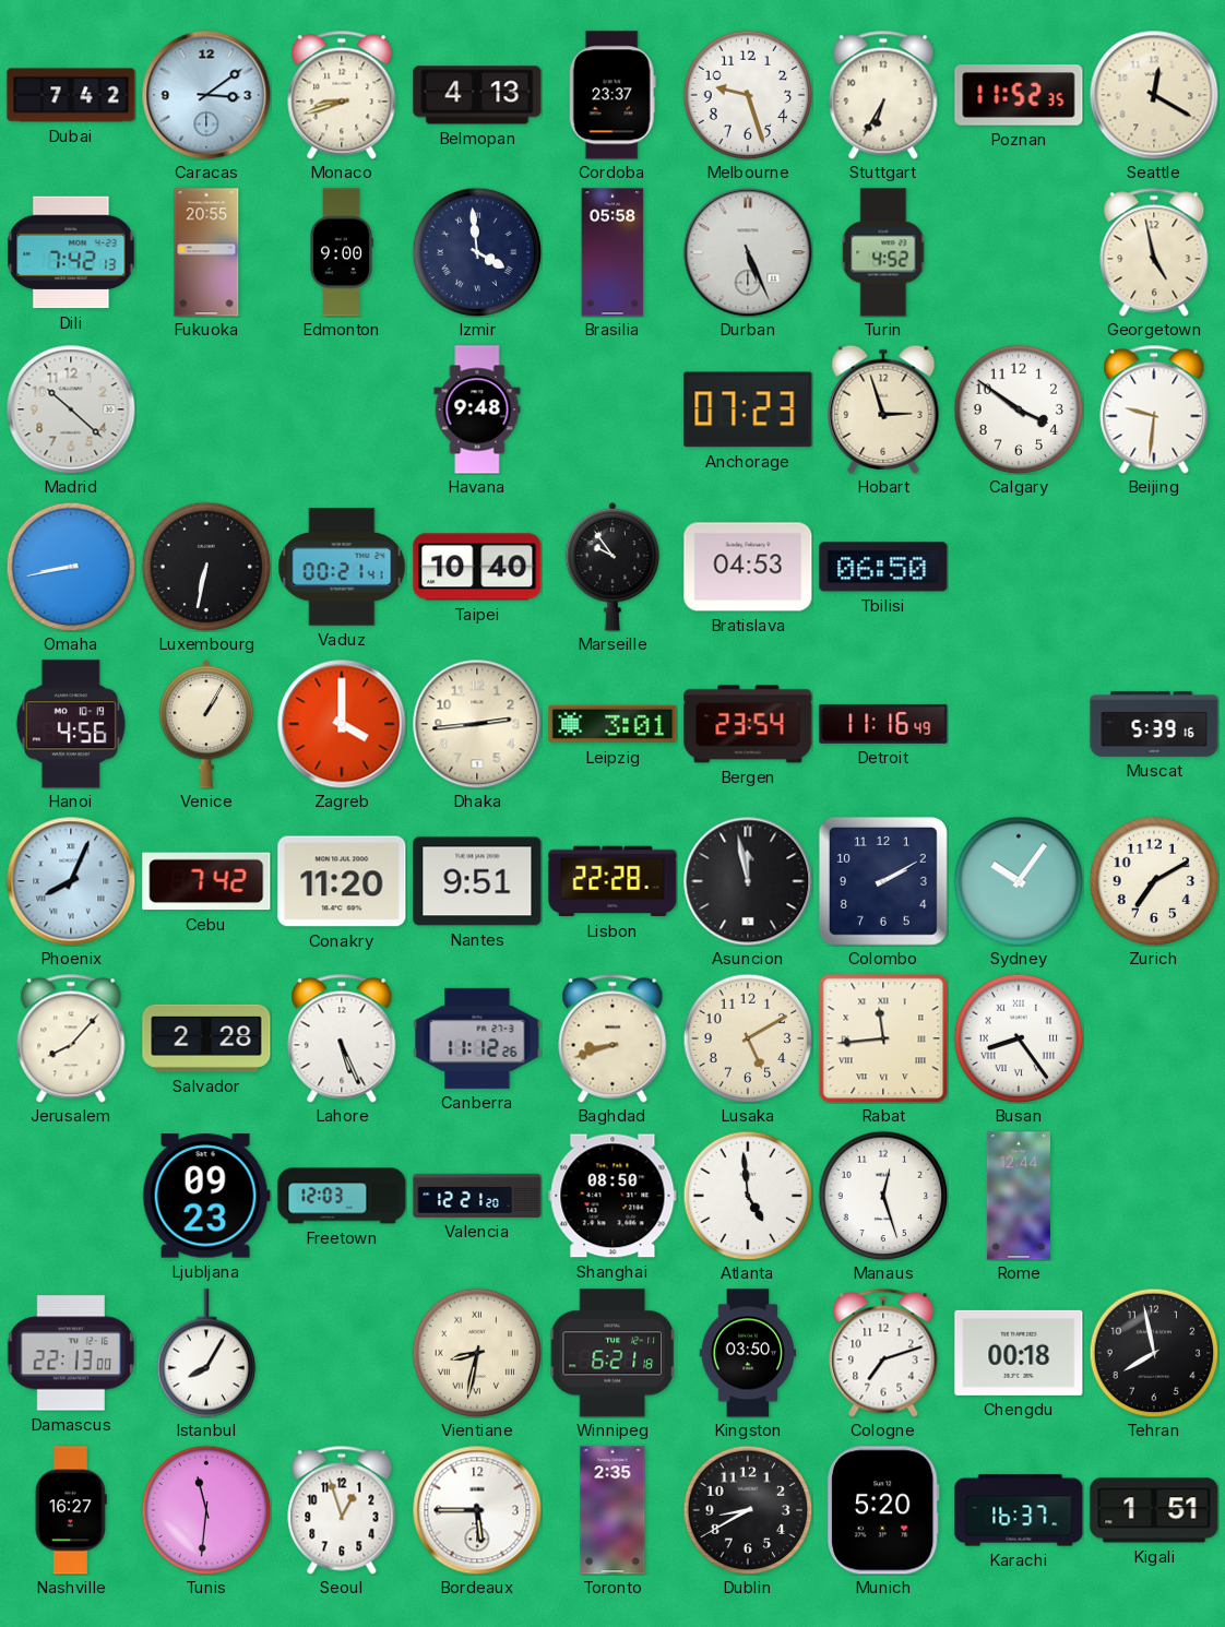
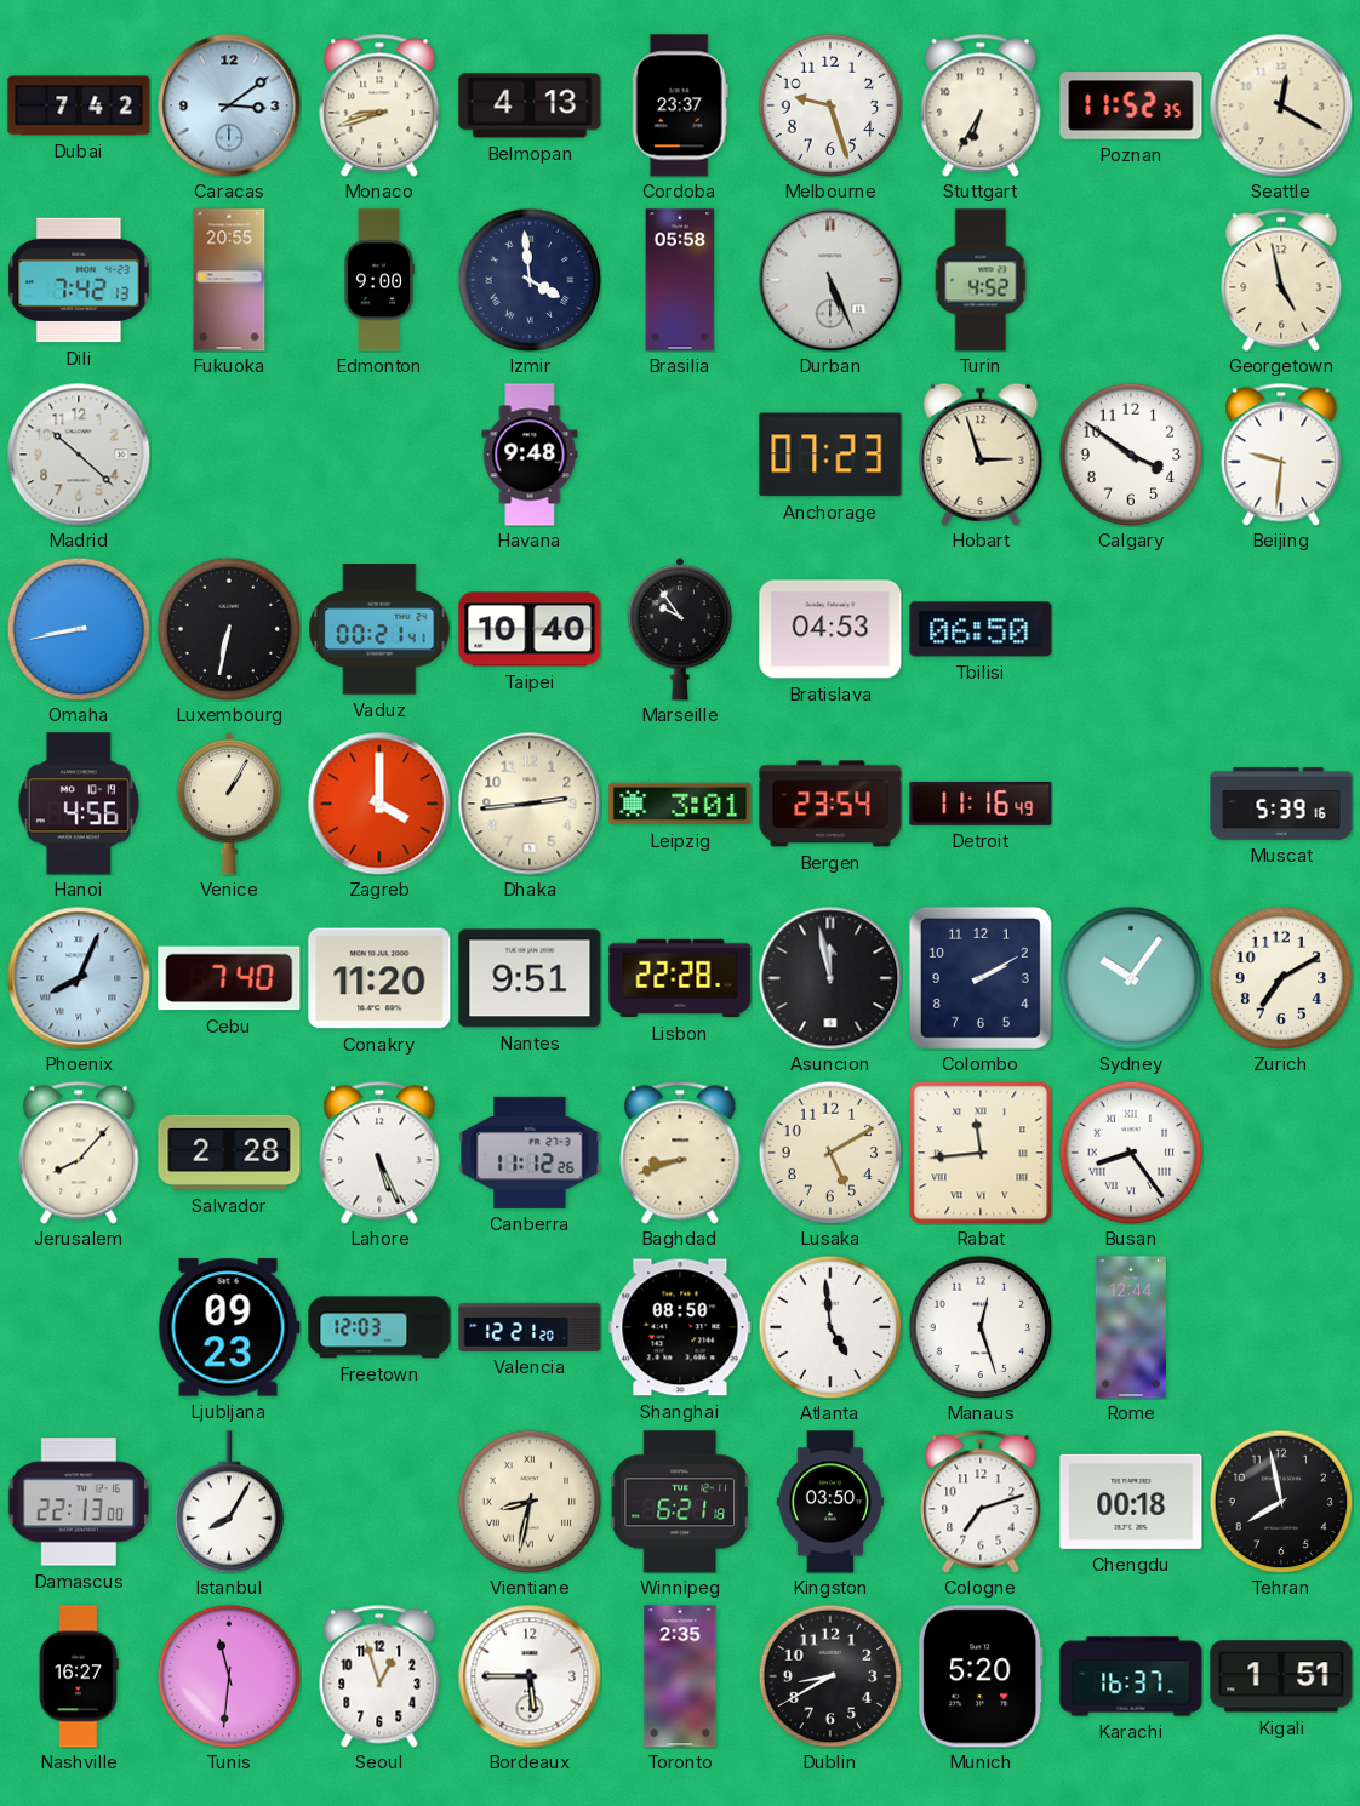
Cebu: 7:42 -> 7:40
